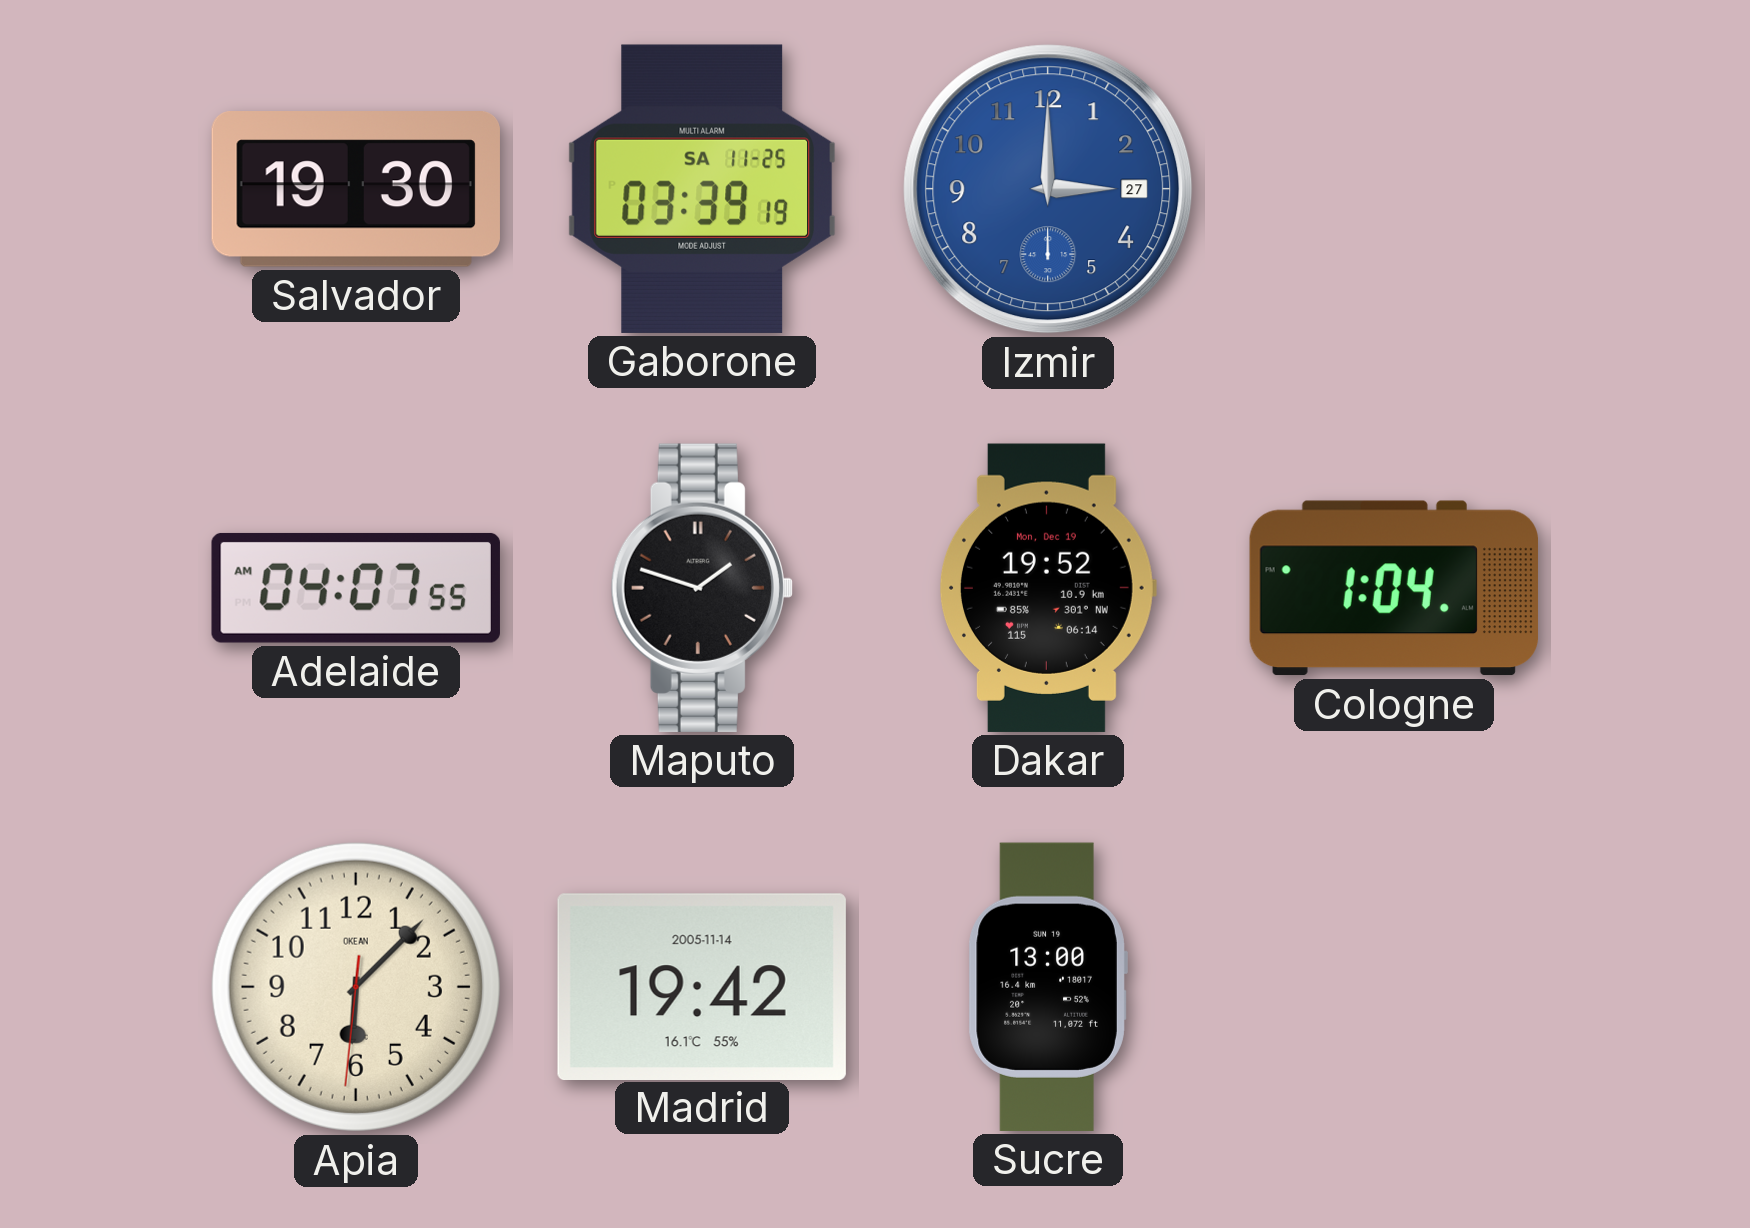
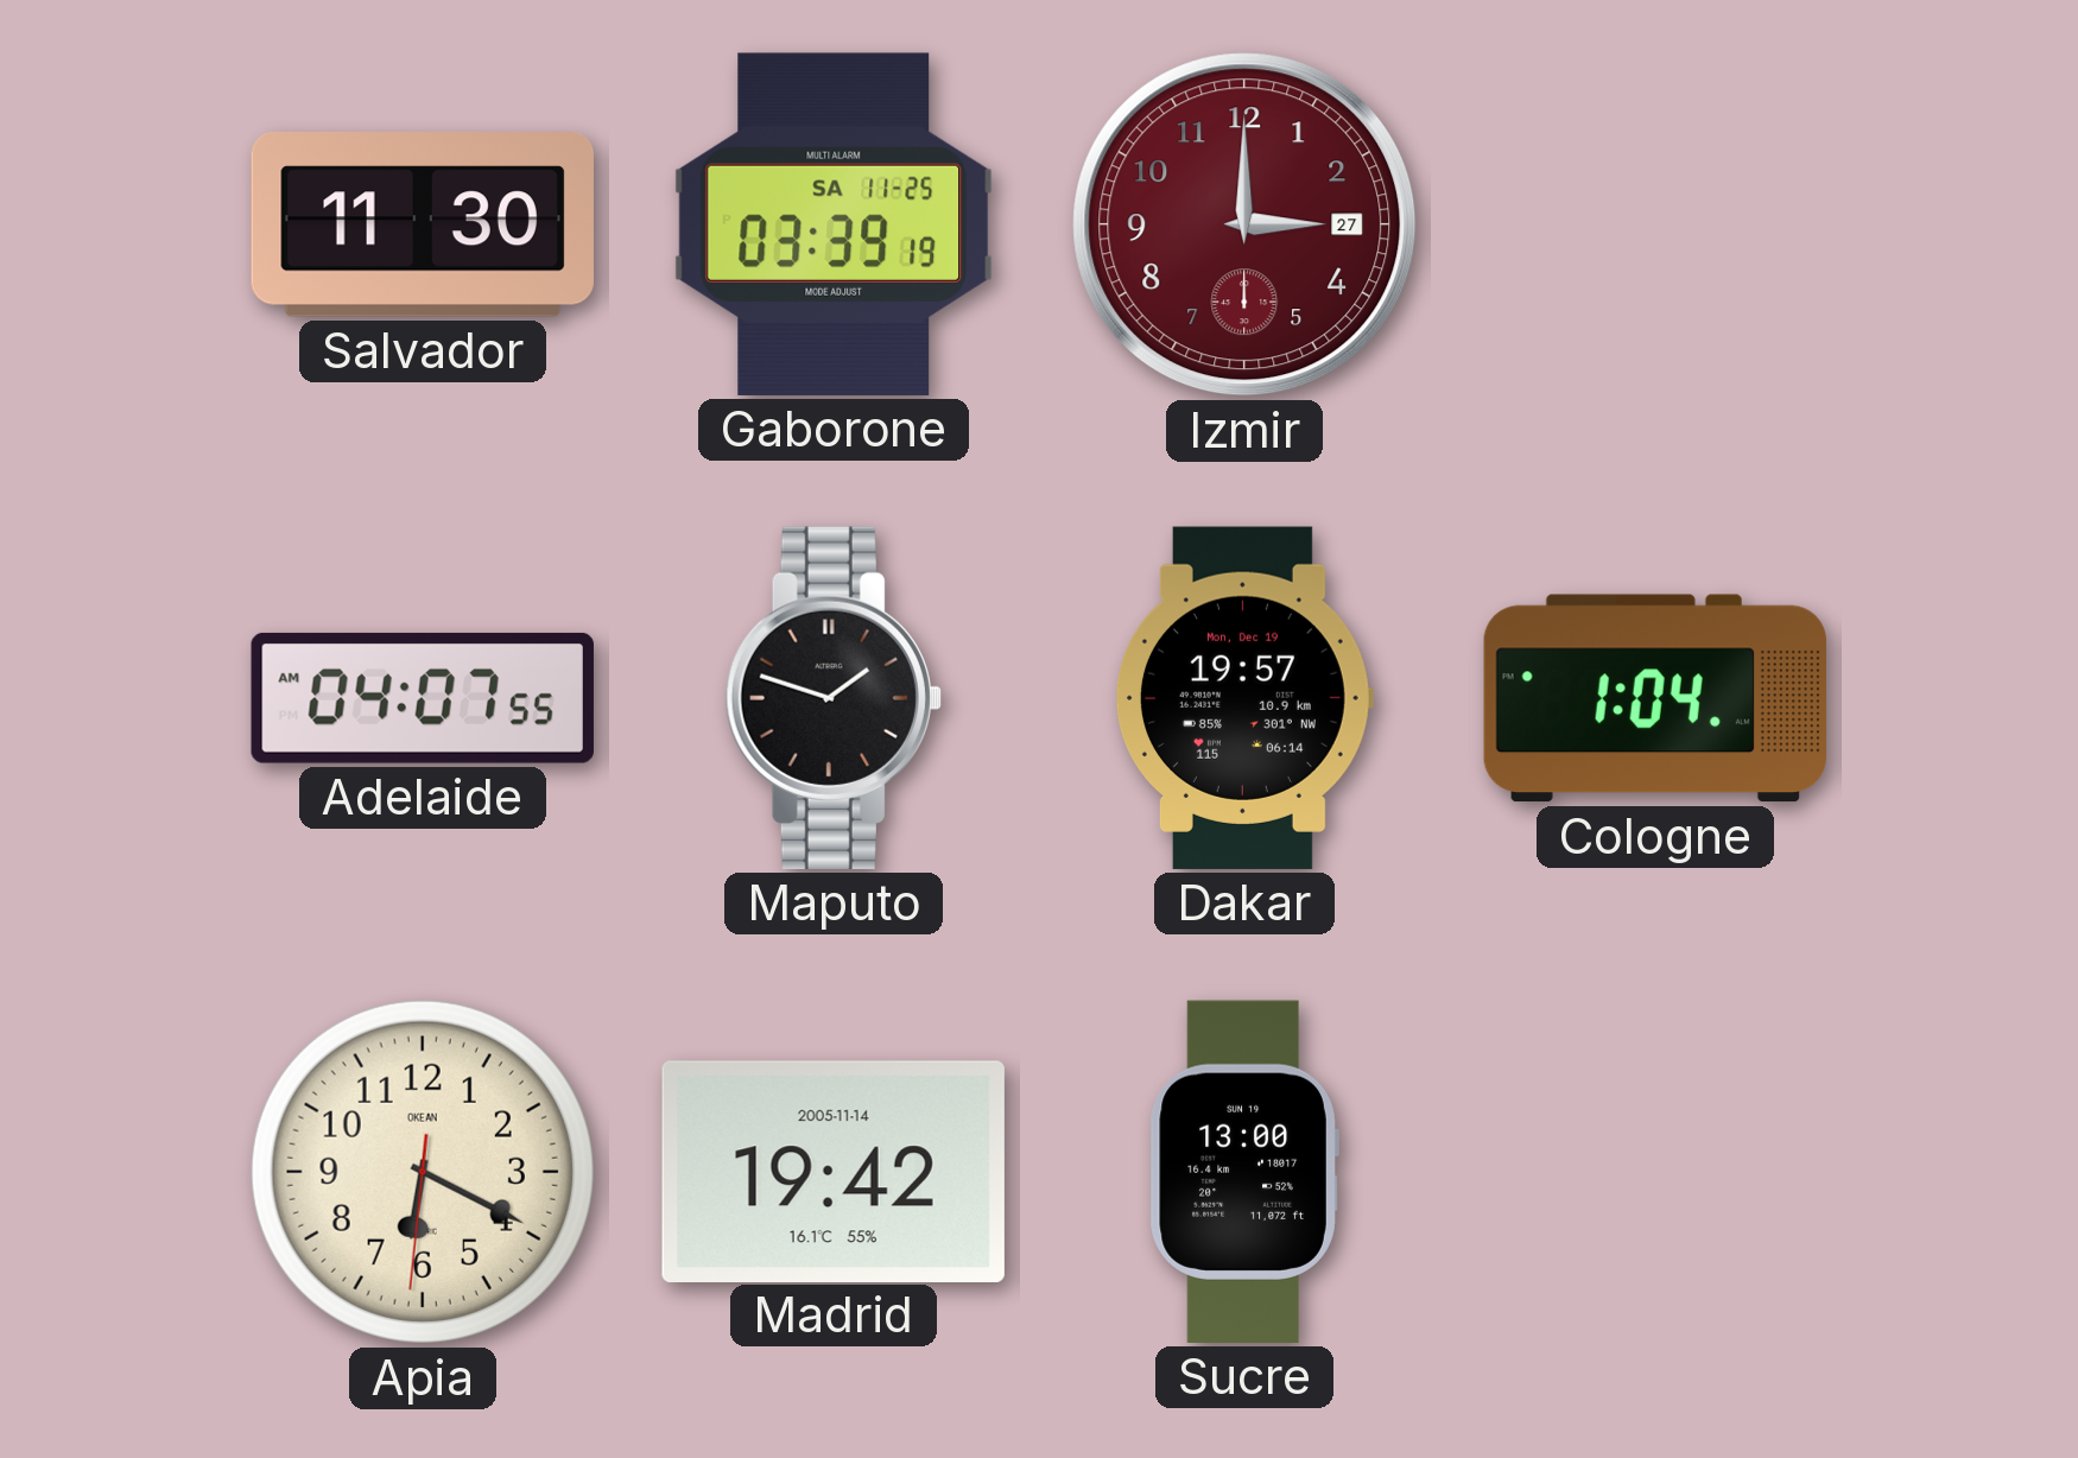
Salvador: 19:30 -> 11:30
Izmir dial: blue -> burgundy
Dakar: 19:52 -> 19:57
Apia: 6:07 -> 6:19
